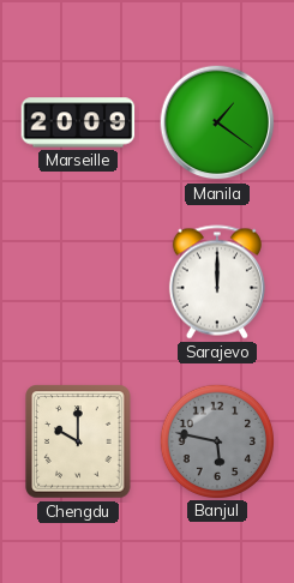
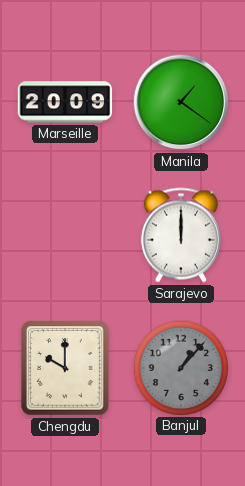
Banjul: 5:47 -> 1:07
